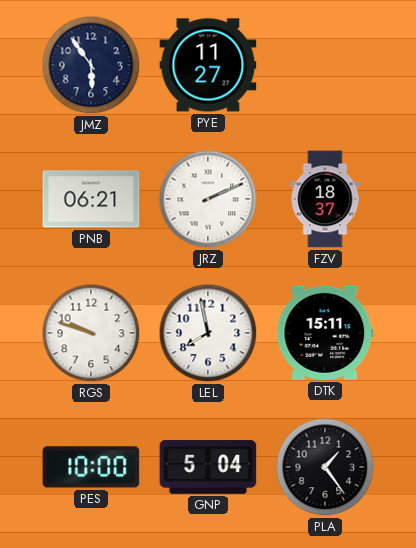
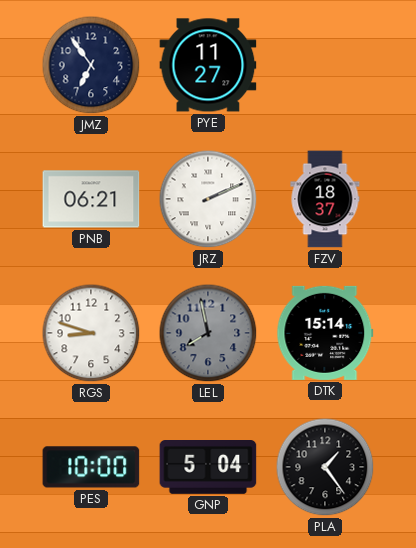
JMZ: 5:54 -> 6:54
RGS: 9:48 -> 8:48
LEL dial: white -> grey
DTK: 15:11 -> 15:14
